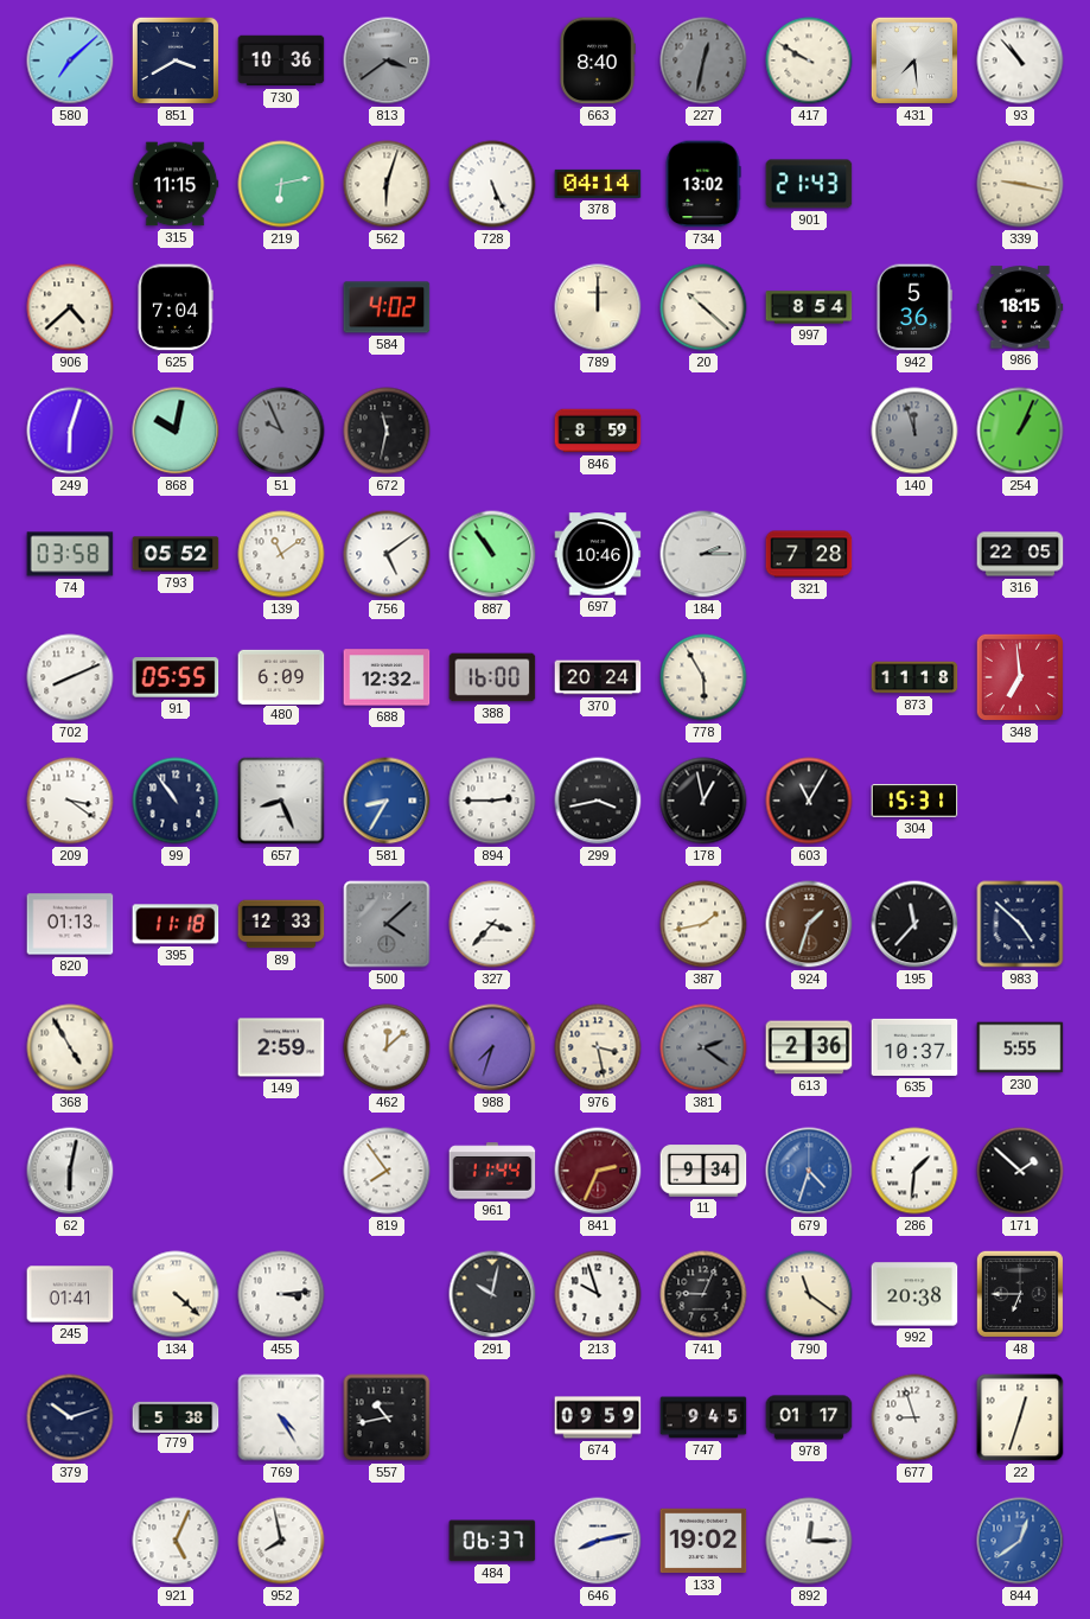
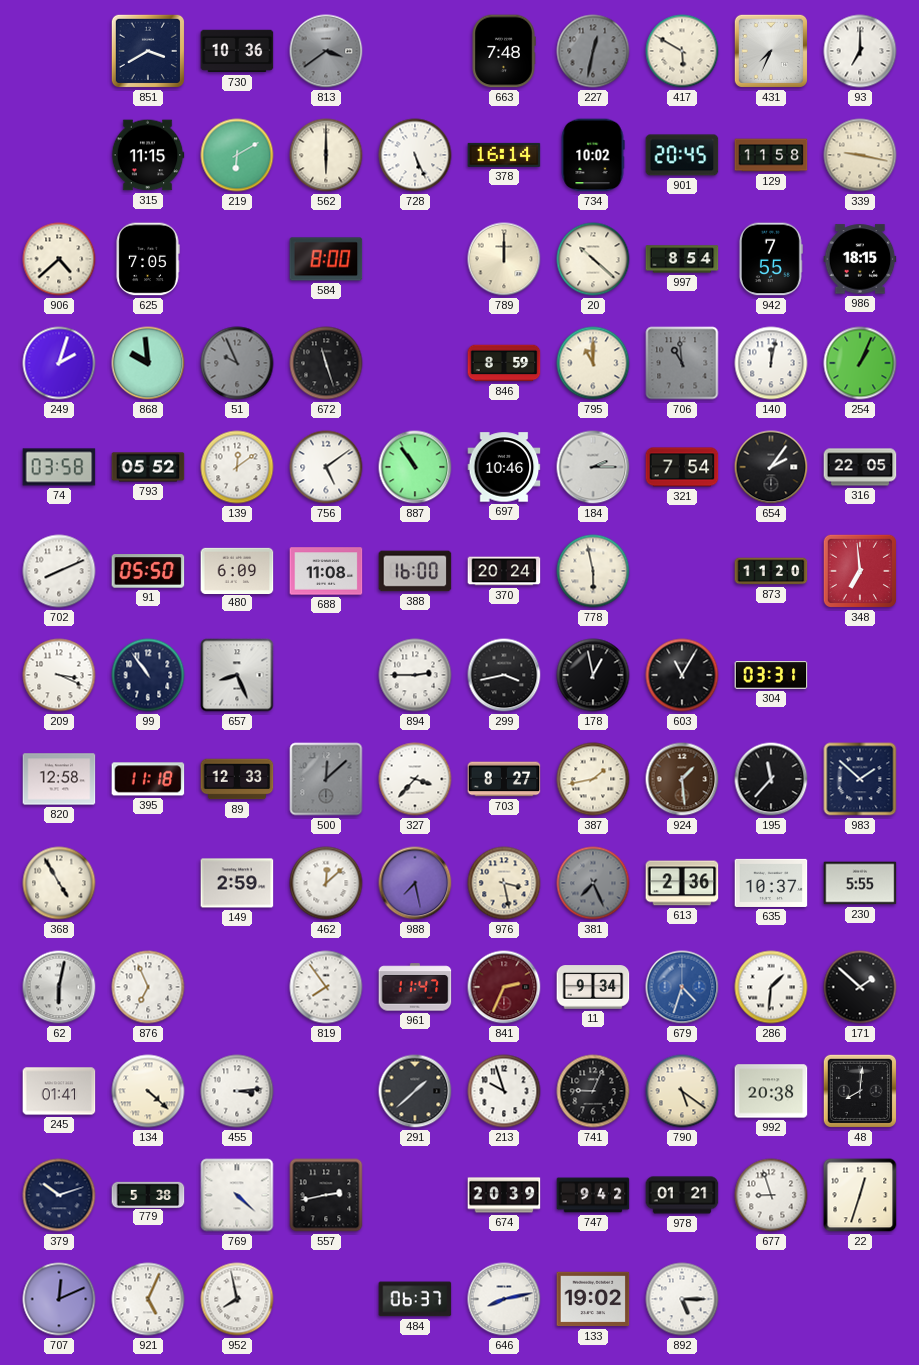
580: 7:08 -> none
663: 8:40 -> 7:48
417: 9:50 -> 5:50
431: 7:29 -> 7:34
93: 10:53 -> 7:00
219: 6:13 -> 6:10
562: 6:03 -> 6:00
378: 04:14 -> 16:14
734: 13:02 -> 10:02
901: 21:43 -> 20:45
129: none -> 11:58
625: 7:04 -> 7:05
584: 4:02 -> 8:00
942: 5:36 -> 7:55
249: 6:03 -> 2:03
868: 10:02 -> 9:59
672: 11:32 -> 11:27
795: none -> 11:00
706: none -> 10:59
140: 11:57 -> 12:02
140 dial: grey -> white
139: 11:09 -> 12:09
321: 7:28 -> 7:54
654: none -> 2:06
91: 05:55 -> 05:50
688: 12:32 -> 11:08
778: 5:55 -> 5:58
873: 11:18 -> 11:20
209: 3:21 -> 3:19
581: 8:35 -> none
304: 15:31 -> 03:31
820: 01:13 -> 12:58
500: 4:08 -> 12:08
703: none -> 8:27
924: 1:33 -> 1:29
983: 4:52 -> 1:52
988: 7:33 -> 7:28
381: 2:21 -> 7:26
876: none -> 6:56
961: 11:44 -> 11:47
291: 10:02 -> 1:38
790: 11:21 -> 5:21
48: 6:45 -> 8:01
769: 4:25 -> 4:22
557: 10:43 -> 2:43
674: 09:59 -> 20:39
747: 9:45 -> 9:42
978: 01:17 -> 01:21
707: none -> 12:11
892: 12:15 -> 5:15
844: 12:39 -> none
